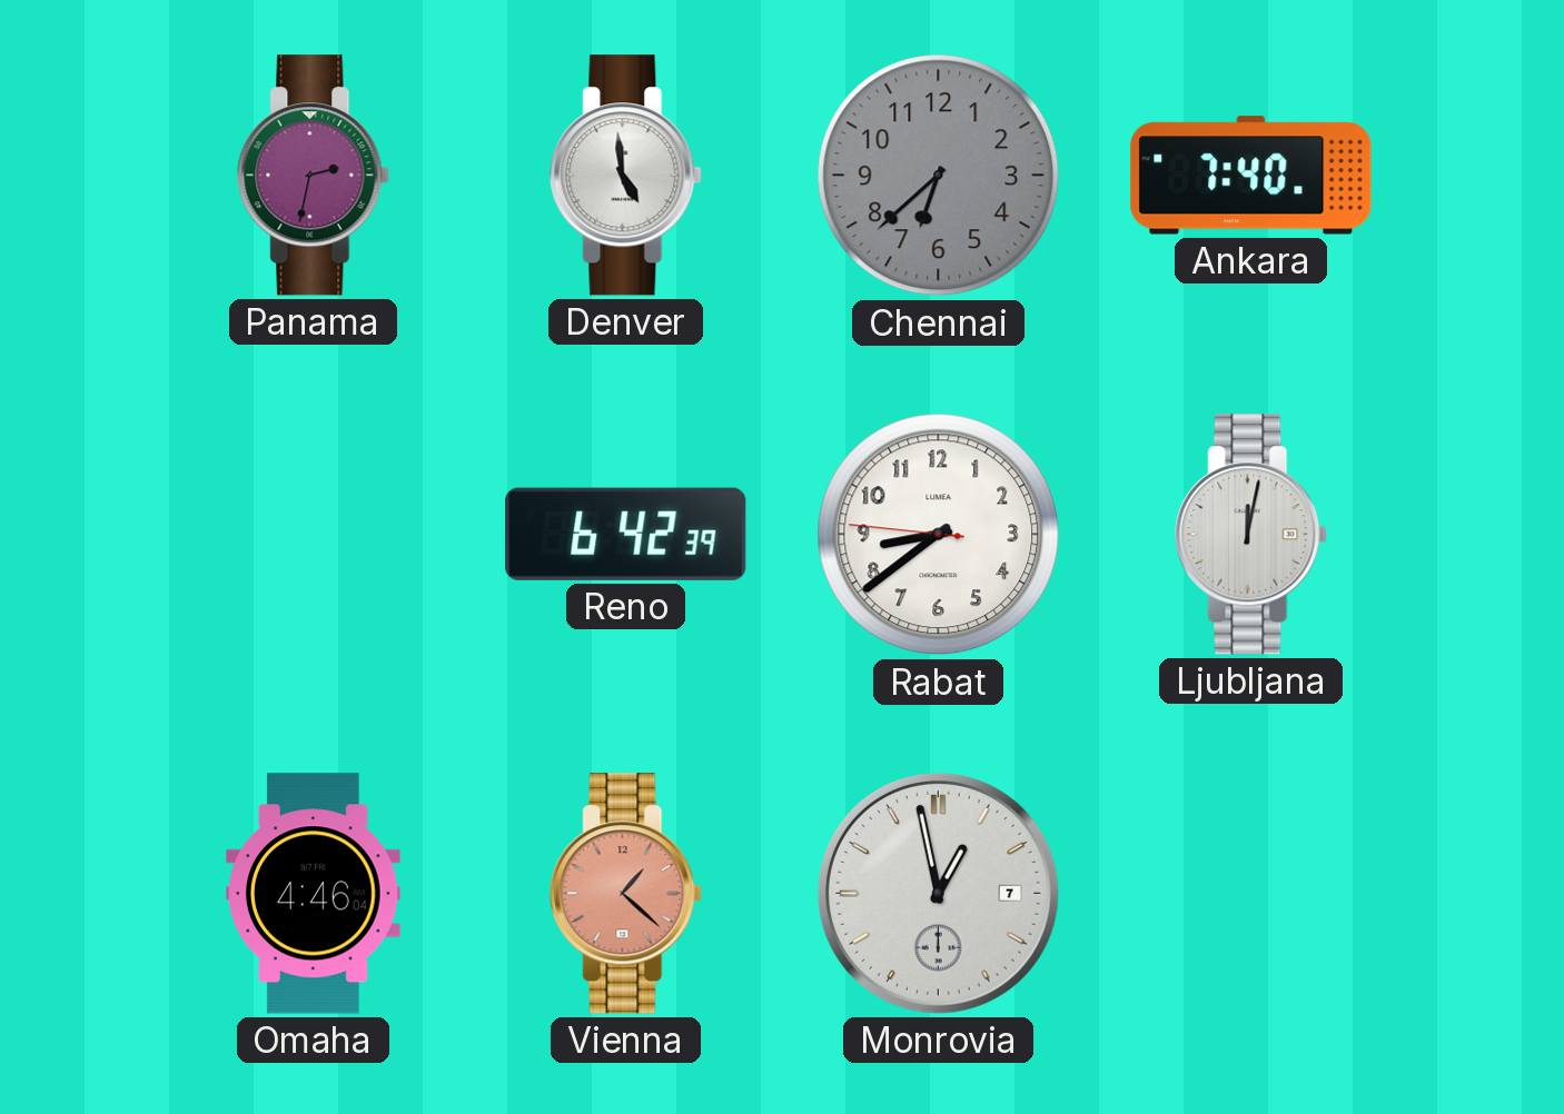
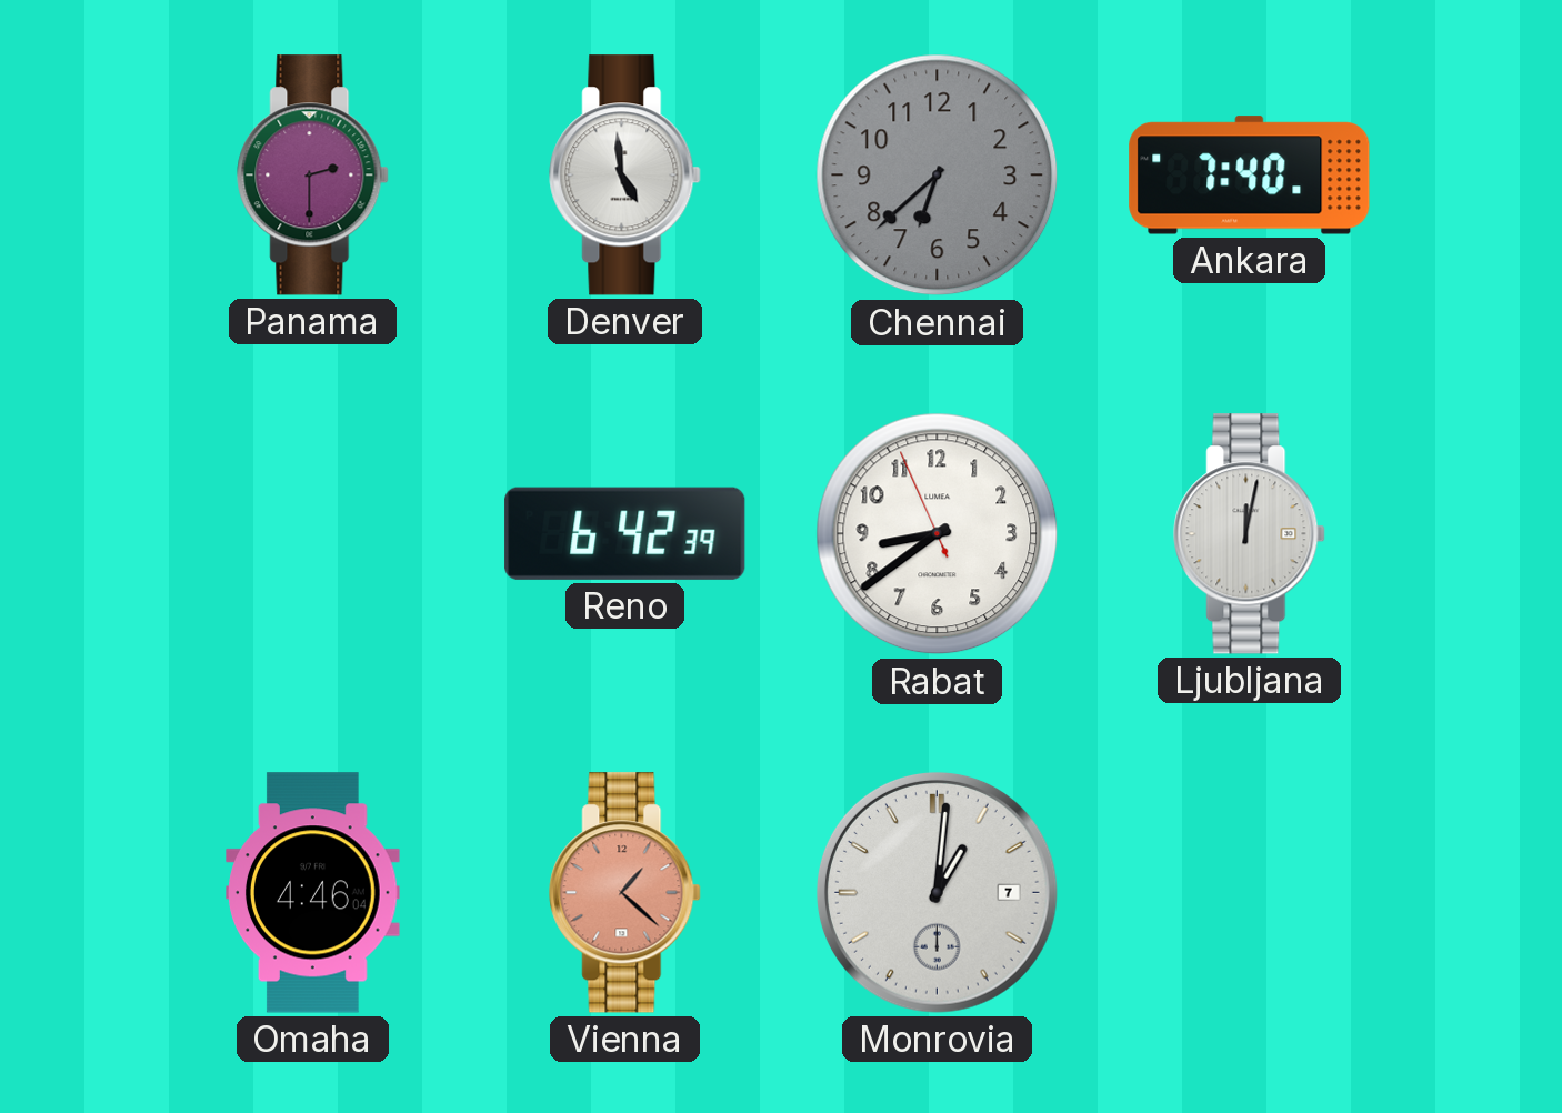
Panama: 2:32 -> 2:30
Rabat: 8:38:46 -> 8:38:56
Monrovia: 12:58 -> 1:01
